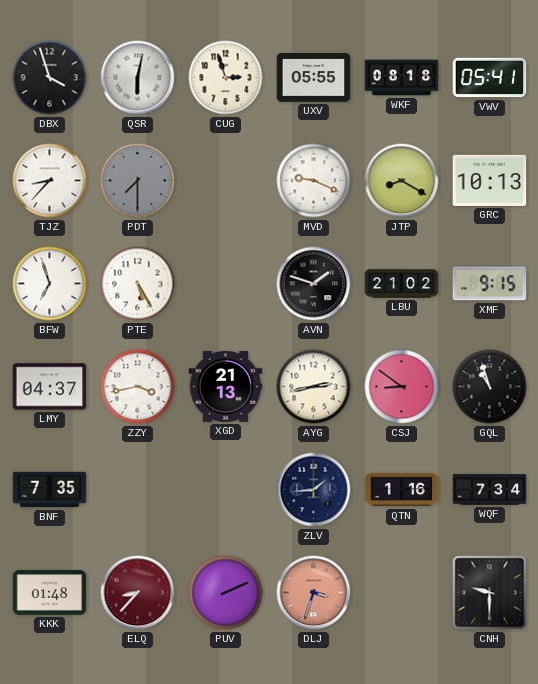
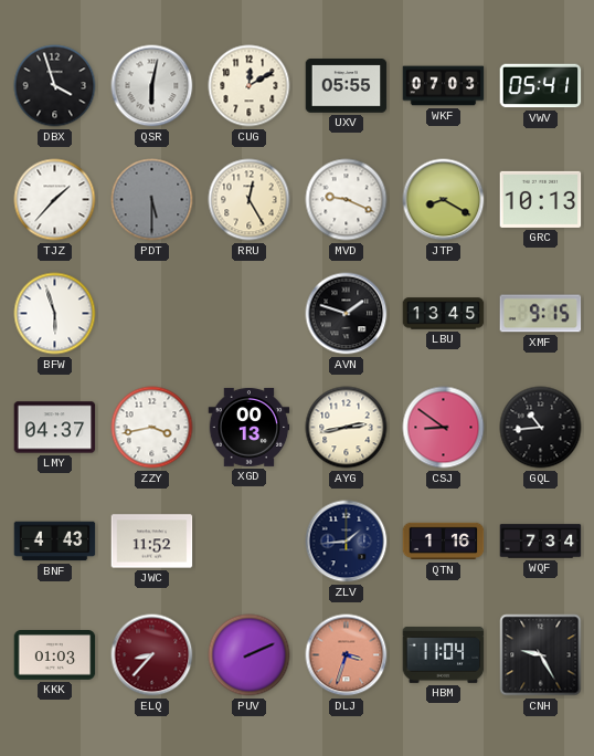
CUG: 2:57 -> 12:10
WKF: 08:18 -> 07:03
TJZ: 8:37 -> 1:37
PDT: 7:30 -> 5:30
RRU: none -> 12:25
BFW: 6:57 -> 5:57
PTE: 5:25 -> none
LBU: 21:02 -> 13:45
XGD: 21:13 -> 00:13
GQL: 10:57 -> 10:44
BNF: 7:35 -> 4:43
JWC: none -> 11:52
KKK: 01:48 -> 01:03
HBM: none -> 11:04
CNH: 9:30 -> 9:25
